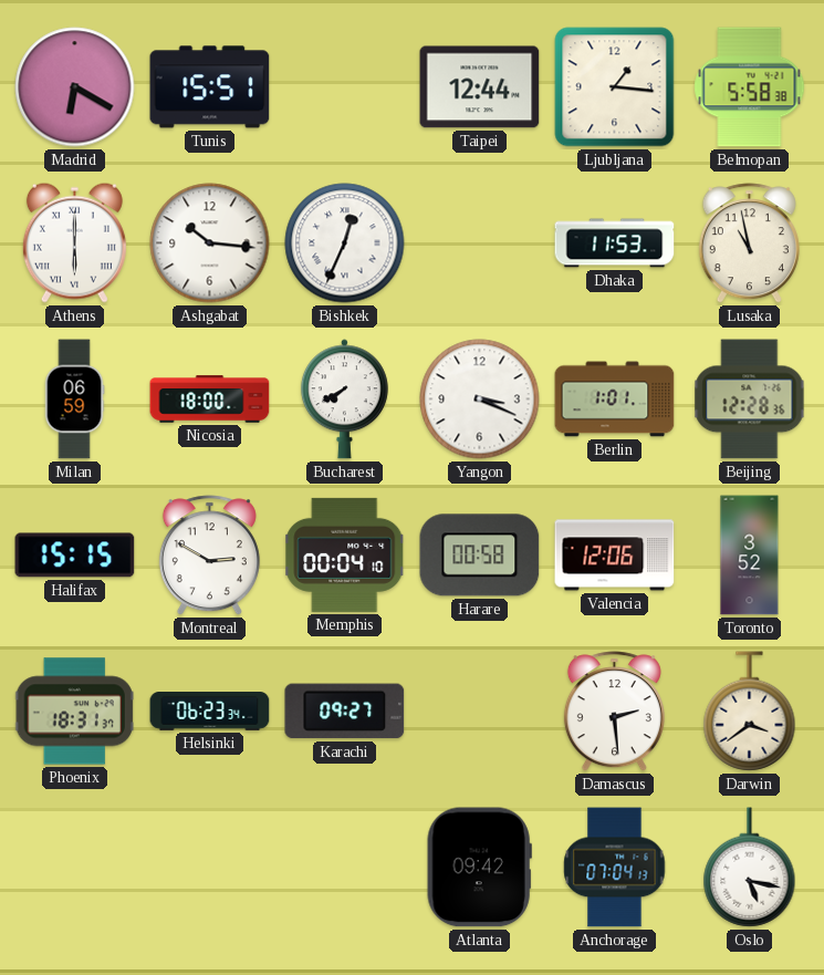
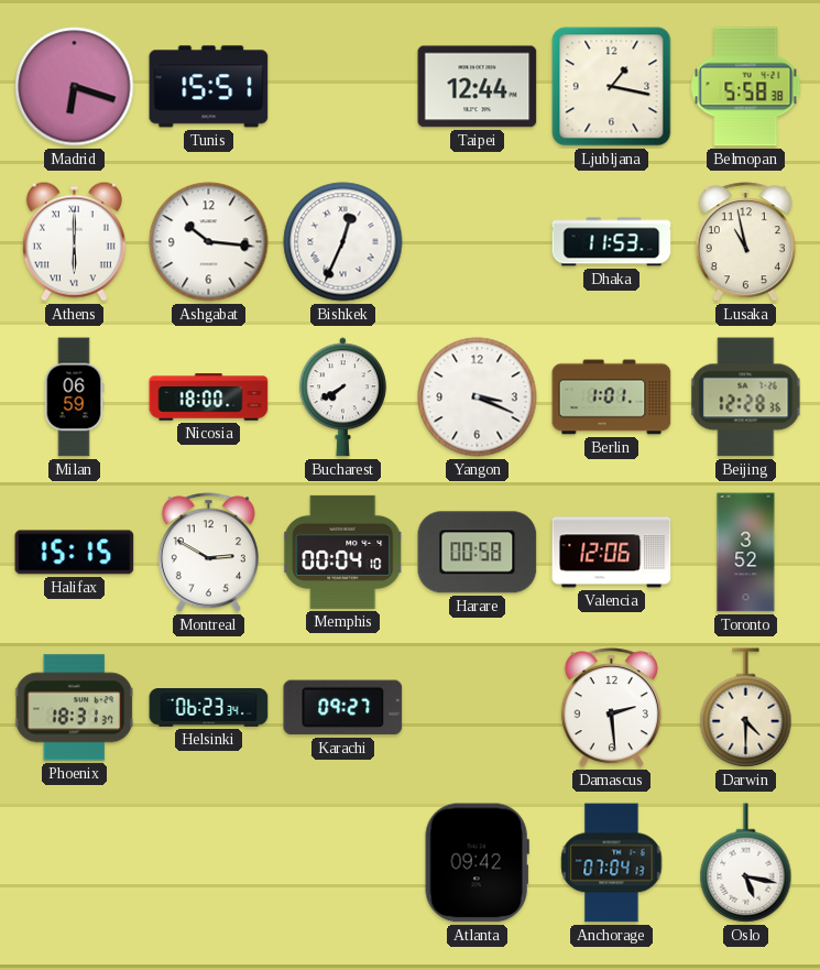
Madrid: 6:20 -> 6:18
Ljubljana: 1:16 -> 1:17
Darwin: 3:39 -> 4:30
